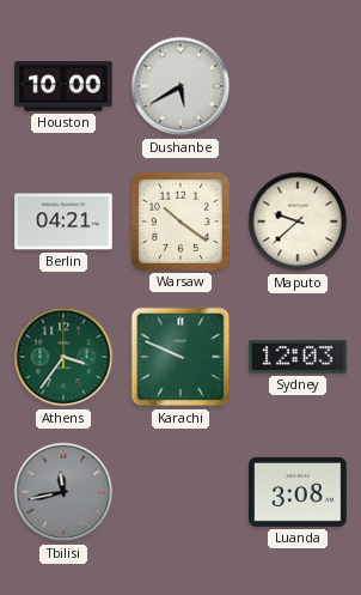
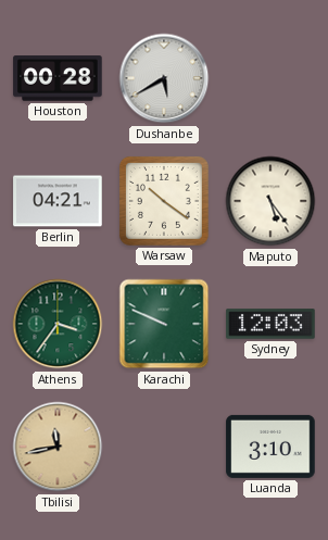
Houston: 10:00 -> 00:28
Maputo: 9:38 -> 5:24
Tbilisi dial: grey -> champagne
Luanda: 3:08 -> 3:10
